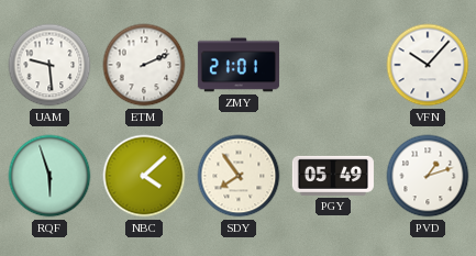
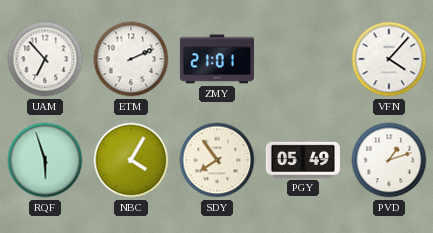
UAM: 9:29 -> 6:53
VFN: 10:07 -> 4:07
NBC: 4:08 -> 4:05
